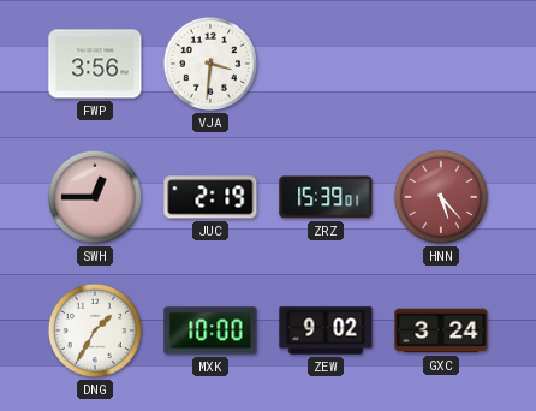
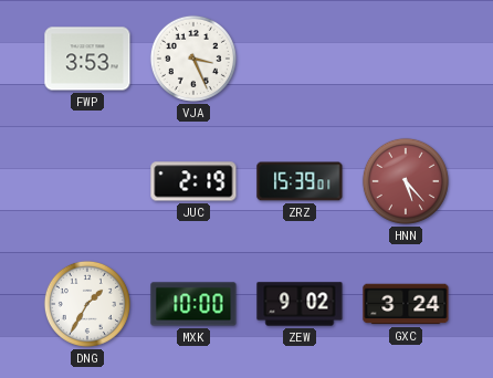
FWP: 3:56 -> 3:53
VJA: 3:31 -> 3:26
SWH: 12:45 -> none
